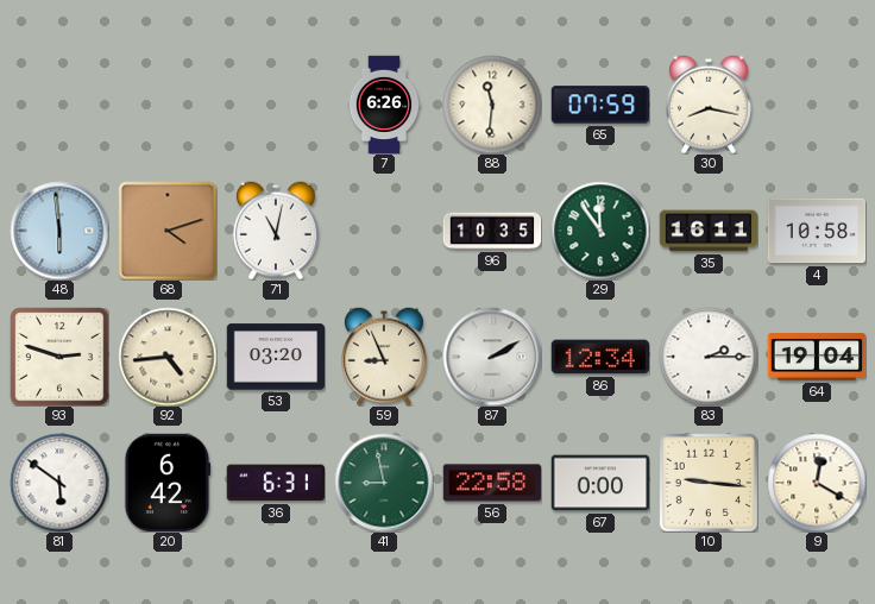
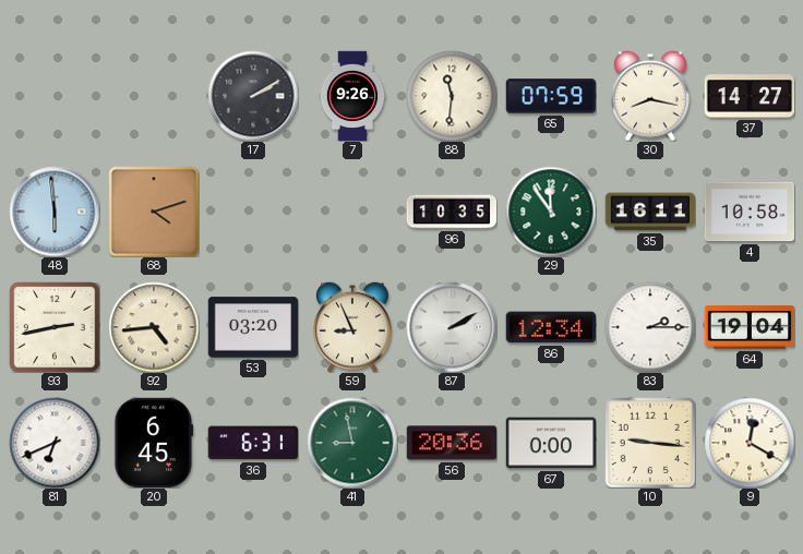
17: none -> 2:10
7: 6:26 -> 9:26
37: none -> 14:27
71: 11:02 -> none
93: 2:48 -> 2:43
81: 5:51 -> 6:41
20: 6:42 -> 6:45
56: 22:58 -> 20:36
